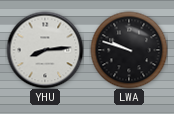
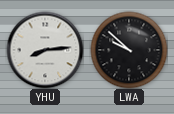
LWA: 9:48 -> 9:52
